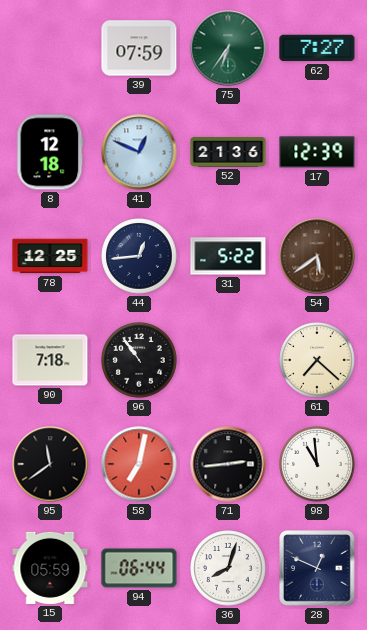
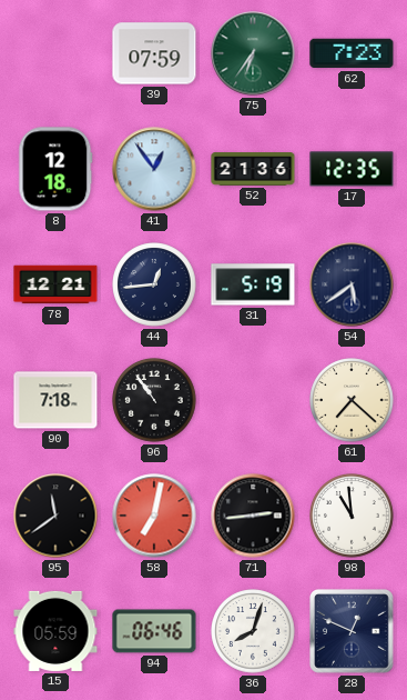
62: 7:27 -> 7:23
41: 12:49 -> 12:54
17: 12:39 -> 12:35
78: 12:25 -> 12:21
31: 5:22 -> 5:19
54 dial: brown -> navy
94: 06:44 -> 06:46
